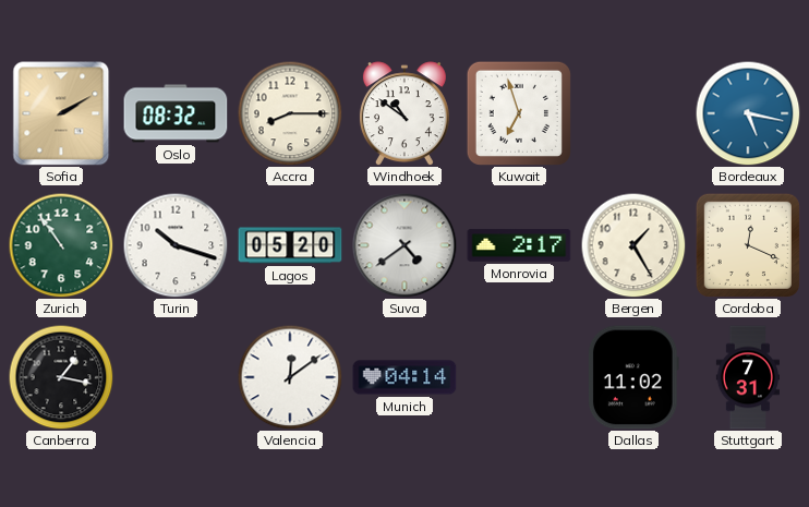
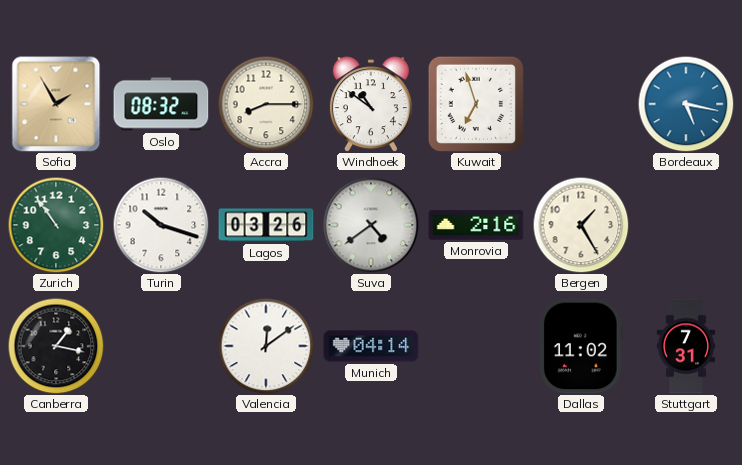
Sofia: 2:10 -> 1:55
Lagos: 05:20 -> 03:26
Monrovia: 2:17 -> 2:16
Cordoba: 12:19 -> none
